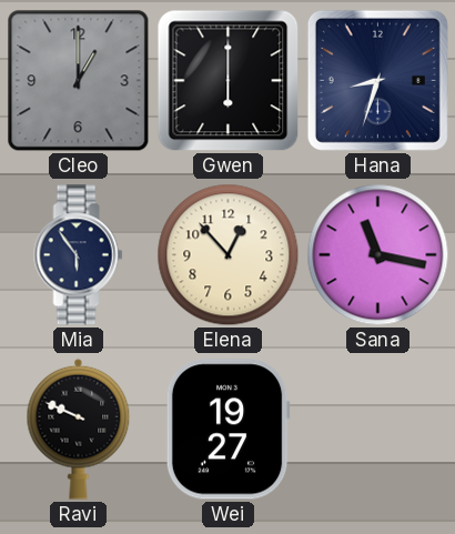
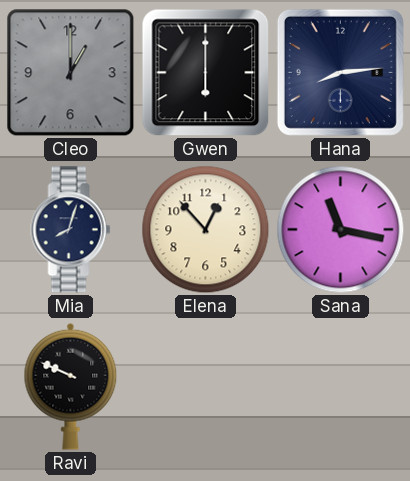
Hana: 8:33 -> 8:14
Mia: 5:54 -> 8:03
Wei: 19:27 -> none
